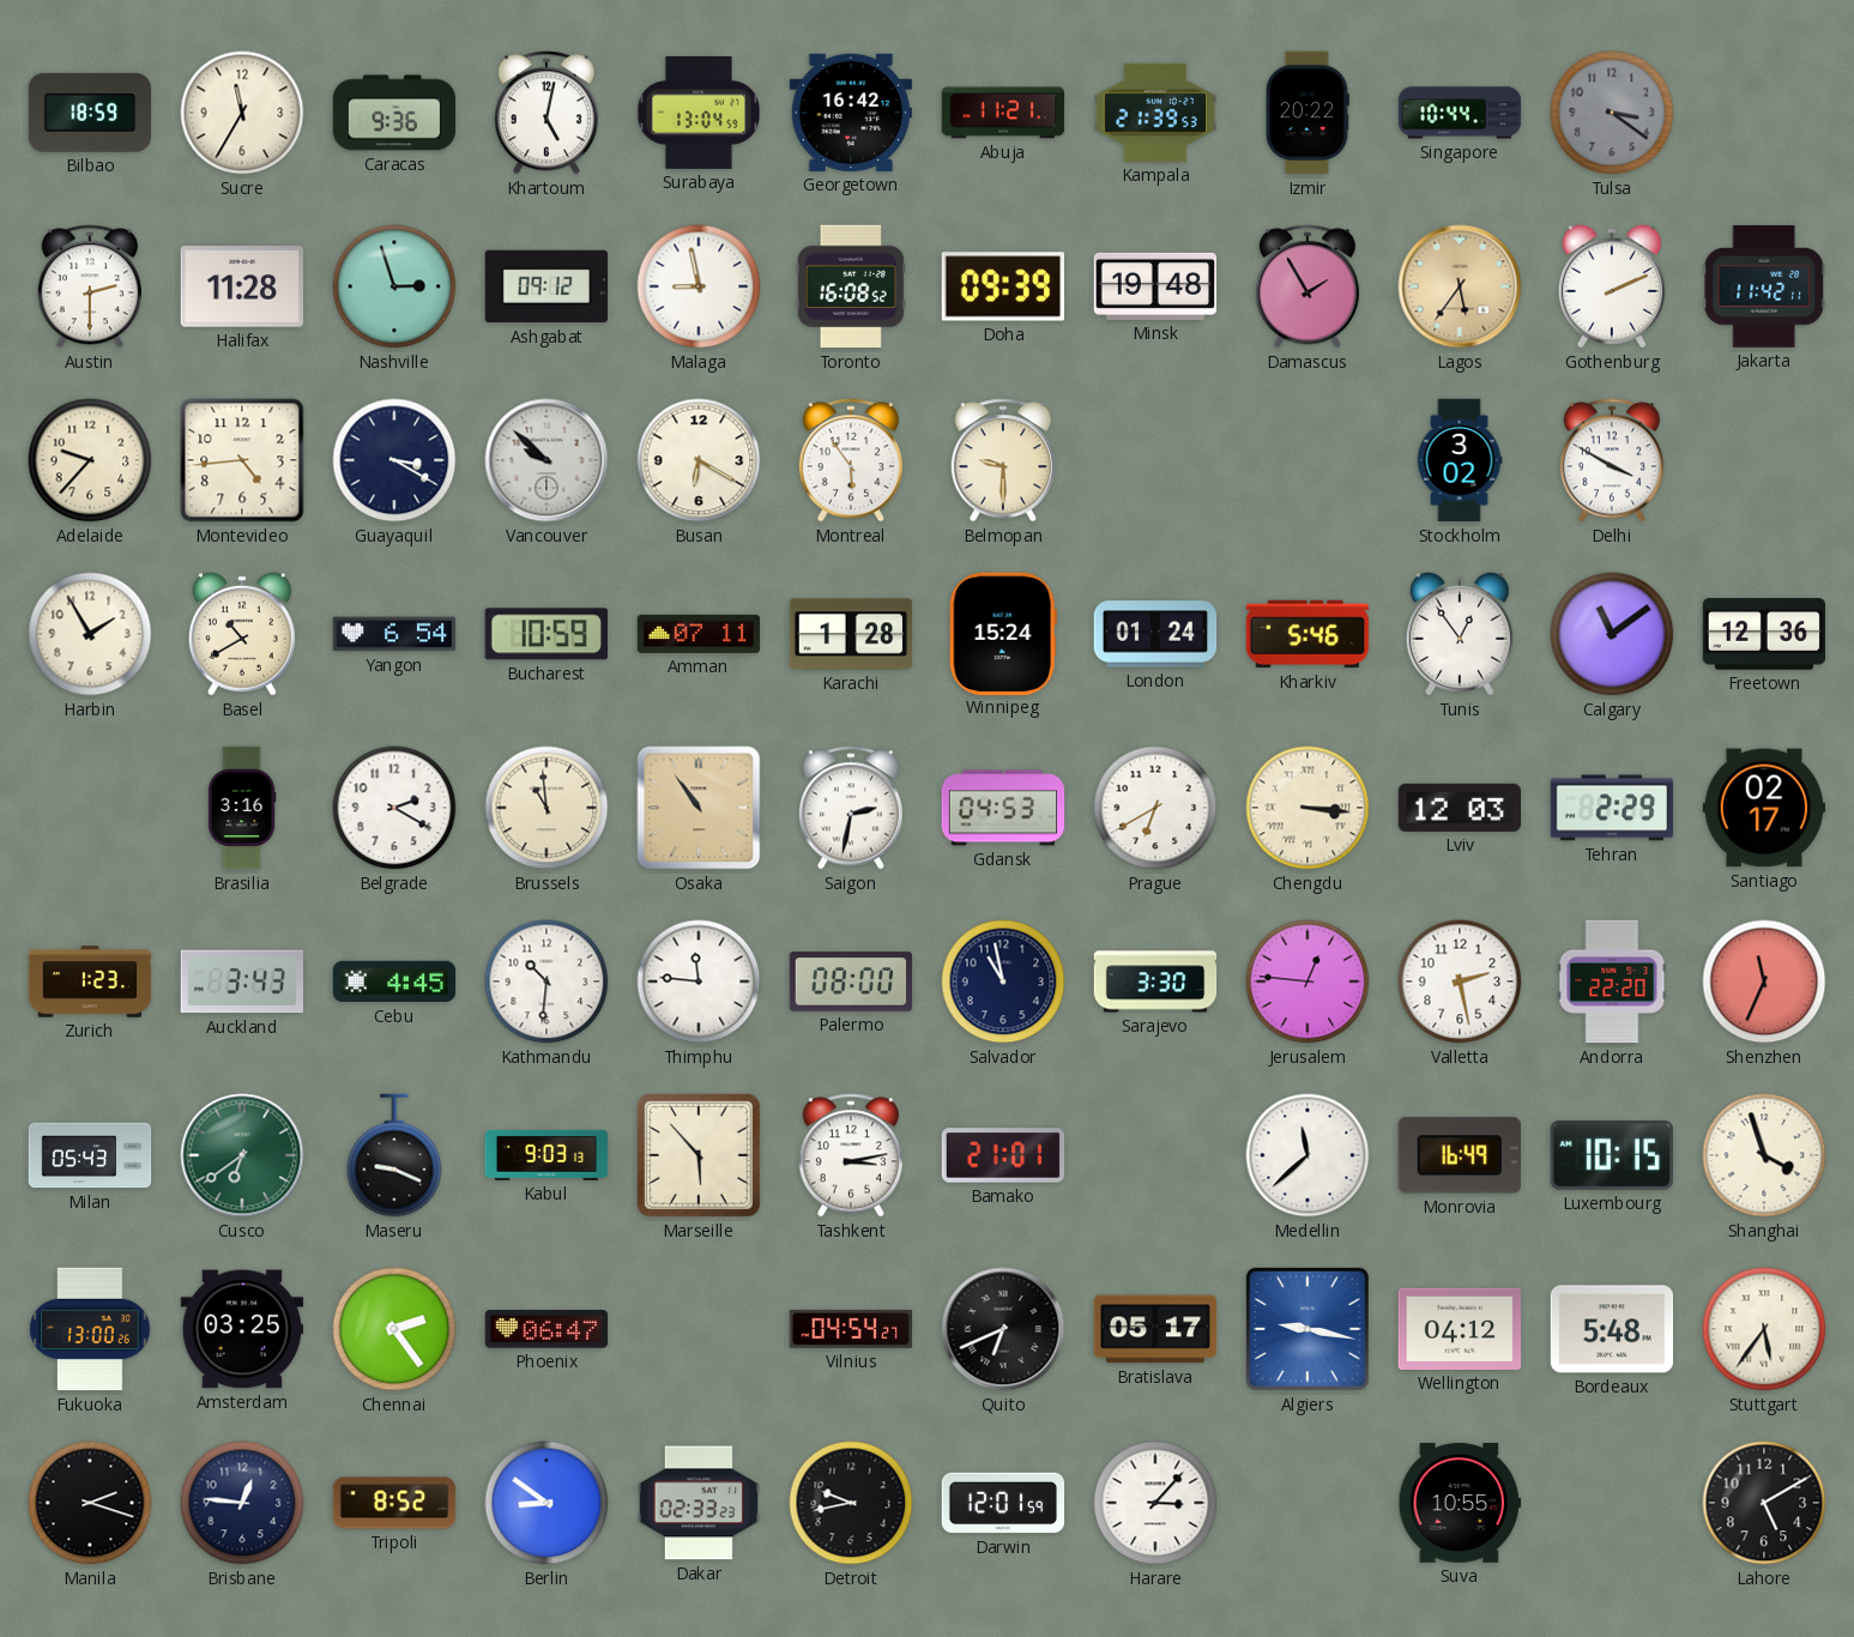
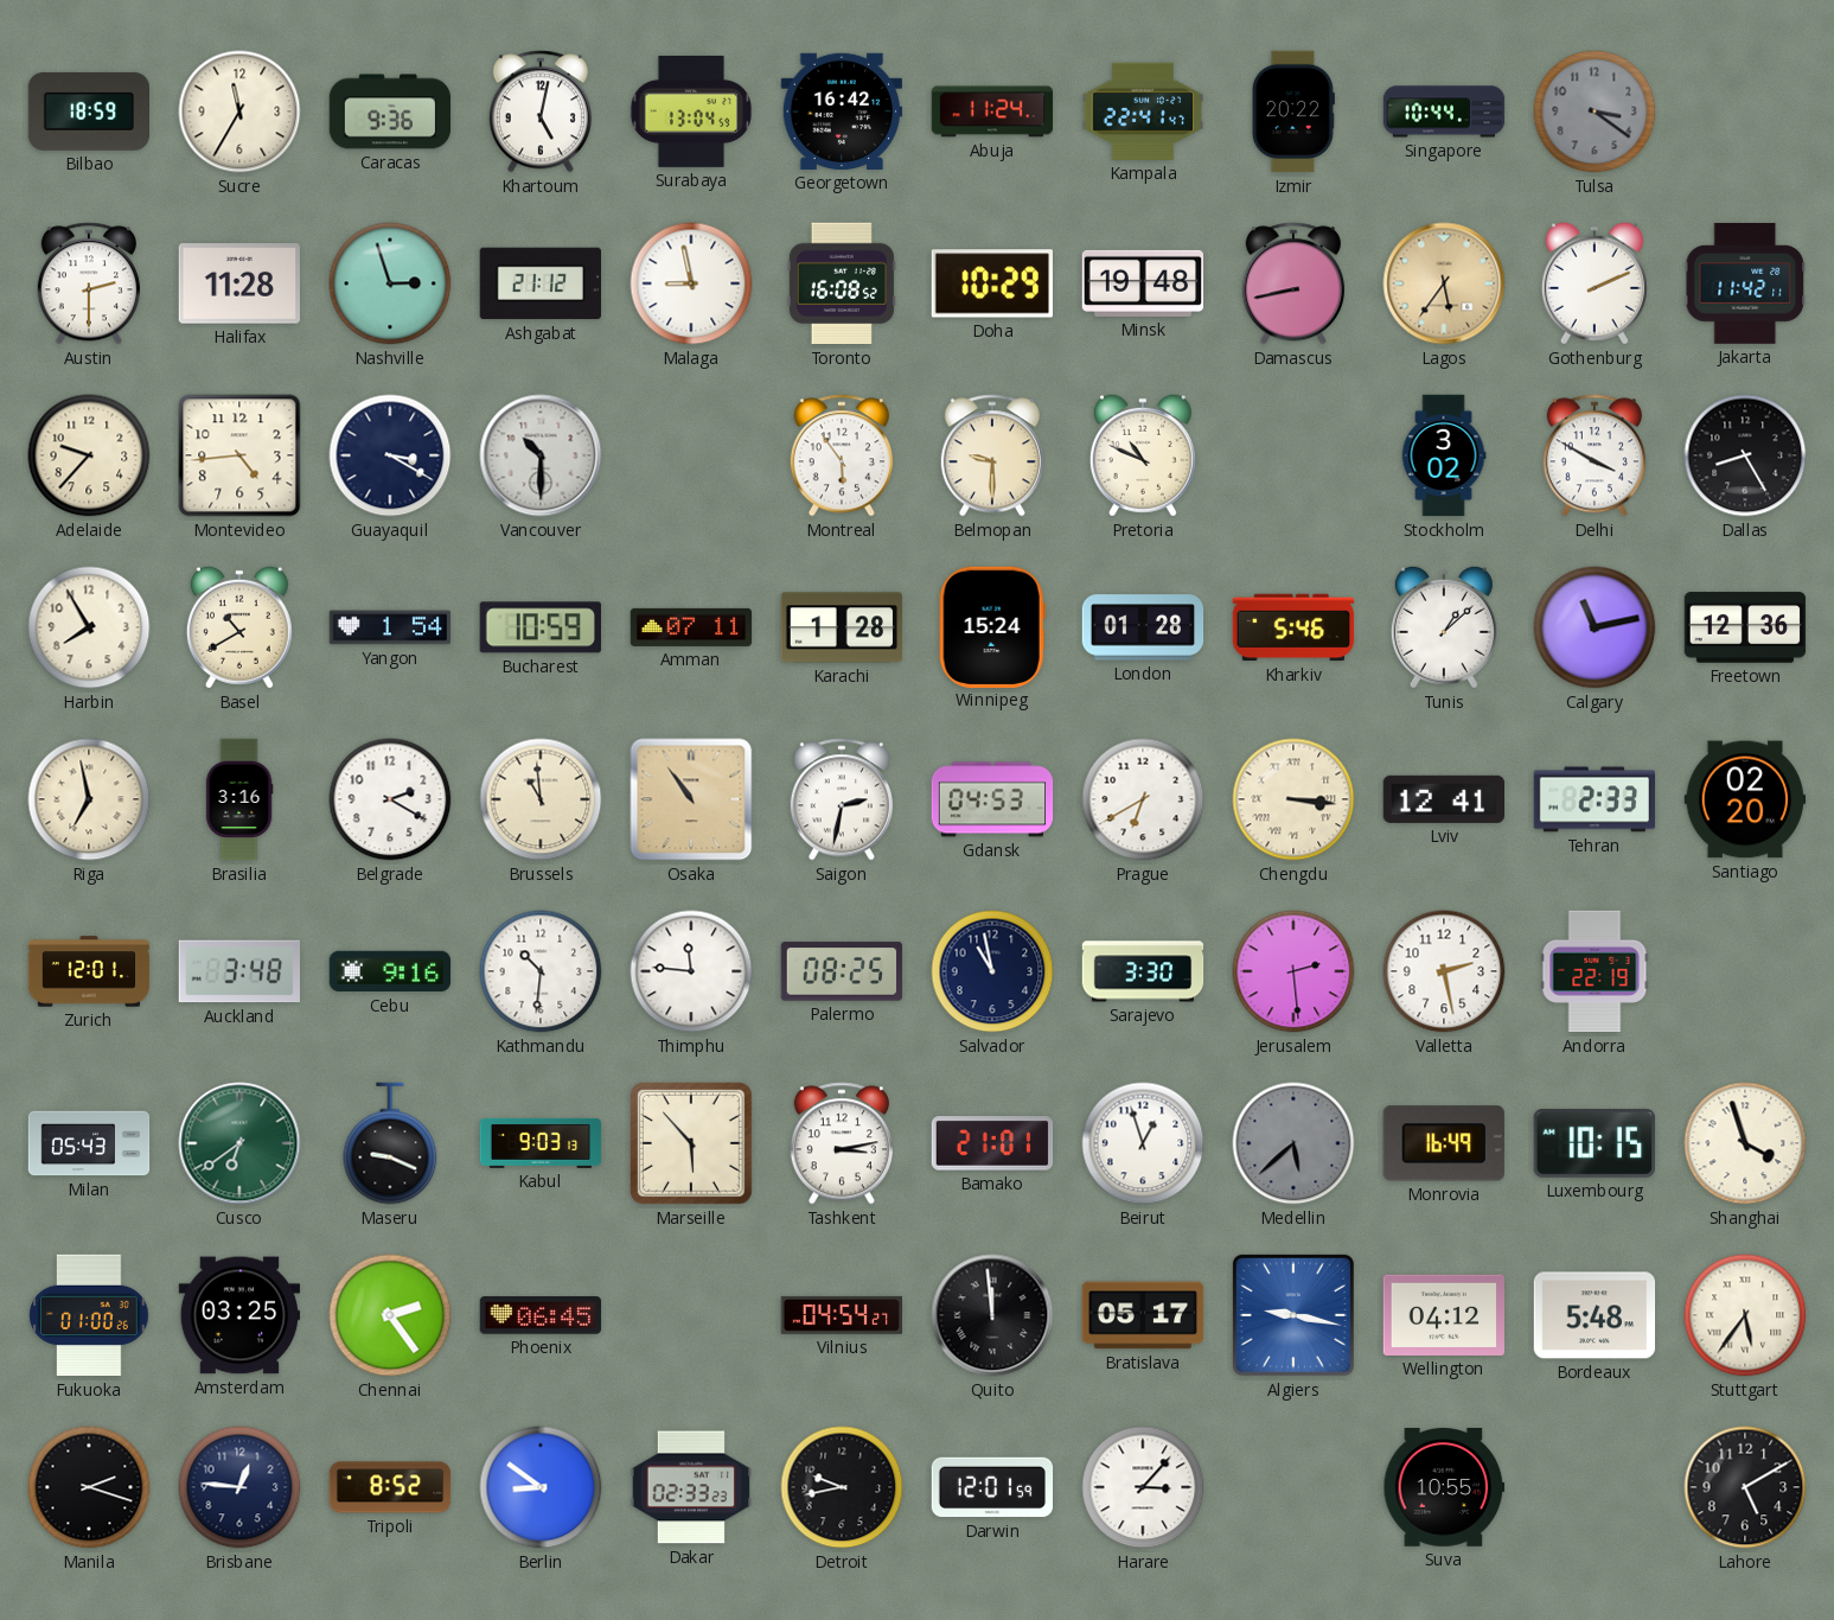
Abuja: 11:21 -> 11:24
Kampala: 21:39 -> 22:41
Ashgabat: 09:12 -> 21:12
Doha: 09:39 -> 10:29
Damascus: 1:55 -> 8:43
Vancouver: 9:52 -> 10:30
Busan: 6:20 -> none
Pretoria: none -> 10:49
Dallas: none -> 8:25
Harbin: 1:55 -> 7:55
Yangon: 6:54 -> 1:54
London: 01:24 -> 01:28
Tunis: 12:54 -> 1:08
Calgary: 11:09 -> 11:13
Riga: none -> 6:58
Lviv: 12:03 -> 12:41
Tehran: 2:29 -> 2:33
Santiago: 02:17 -> 02:20
Zurich: 1:23 -> 12:01
Auckland: 3:43 -> 3:48
Cebu: 4:45 -> 9:16
Palermo: 08:00 -> 08:25
Jerusalem: 12:46 -> 2:29
Andorra: 22:20 -> 22:19
Shenzhen: 11:34 -> none
Beirut: none -> 12:57
Medellin: 11:38 -> 5:38
Medellin dial: white -> grey
Fukuoka: 13:00 -> 01:00
Phoenix: 06:47 -> 06:45
Quito: 6:41 -> 11:59
